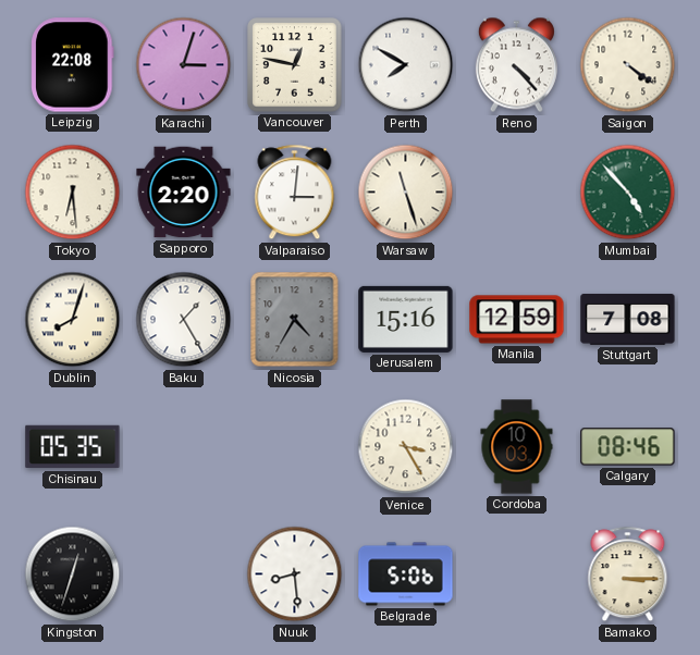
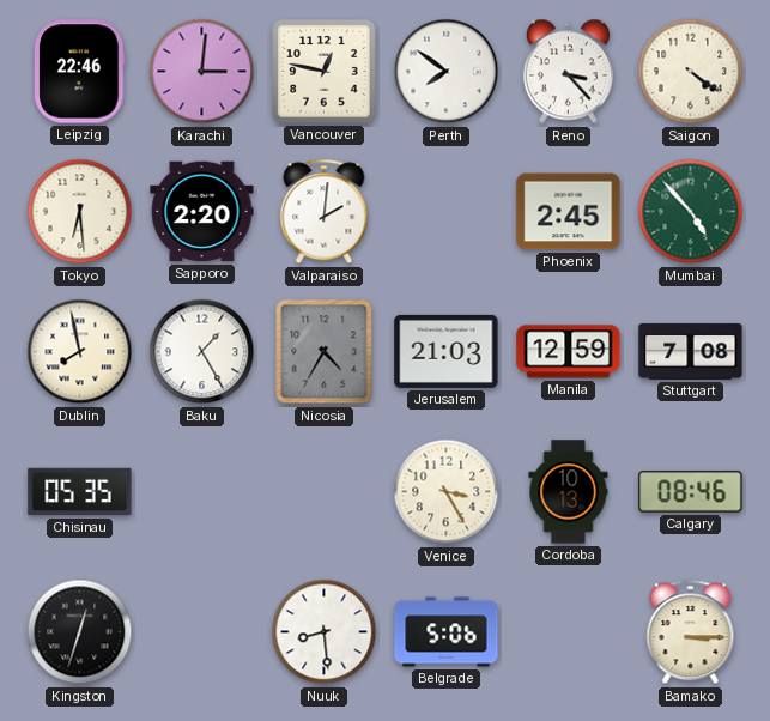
Leipzig: 22:08 -> 22:46
Karachi: 3:03 -> 3:01
Perth: 7:50 -> 7:51
Reno: 4:23 -> 3:23
Valparaiso: 3:01 -> 2:01
Warsaw: 11:27 -> none
Phoenix: none -> 2:45
Dublin: 8:03 -> 7:58
Jerusalem: 15:16 -> 21:03
Cordoba: 10:03 -> 10:13
